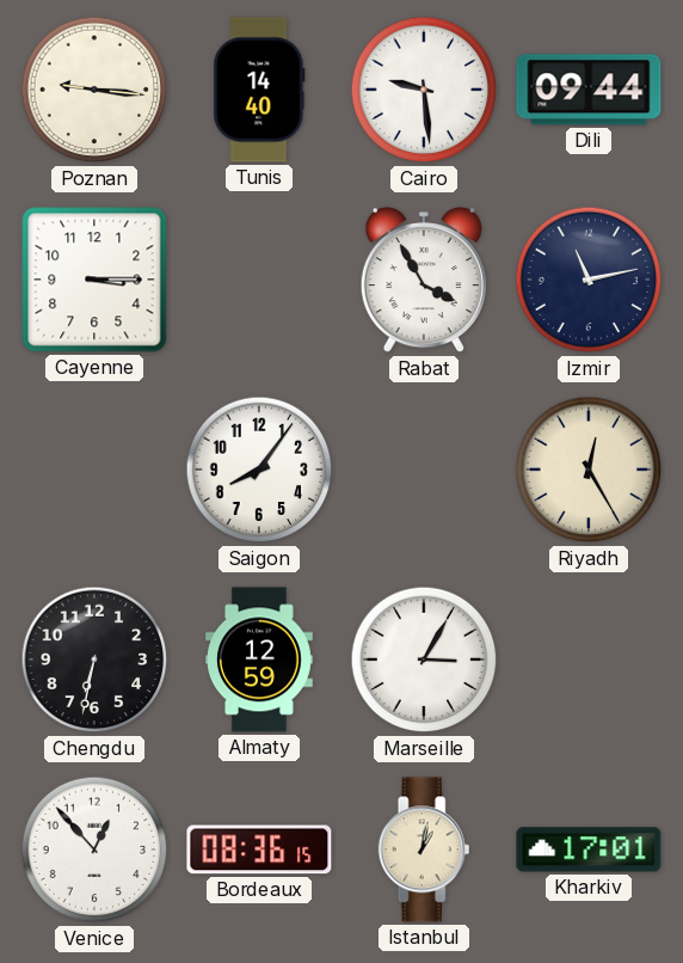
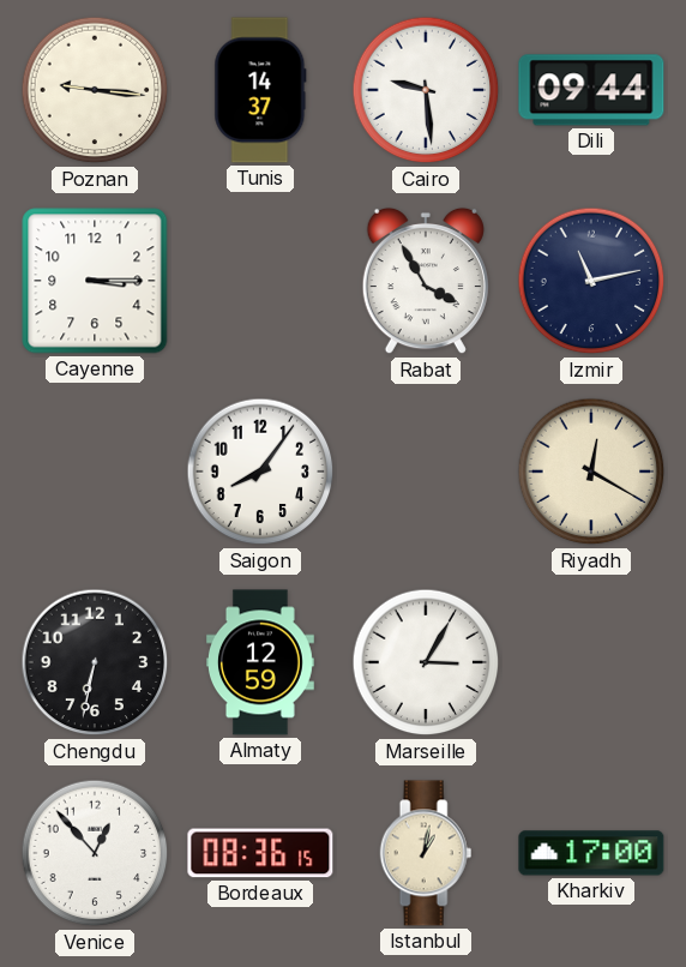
Tunis: 14:40 -> 14:37
Riyadh: 12:25 -> 12:20
Kharkiv: 17:01 -> 17:00
